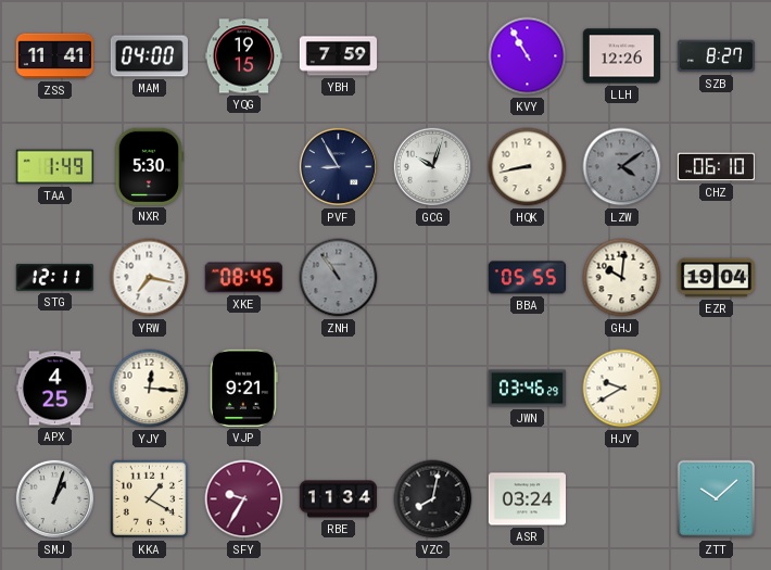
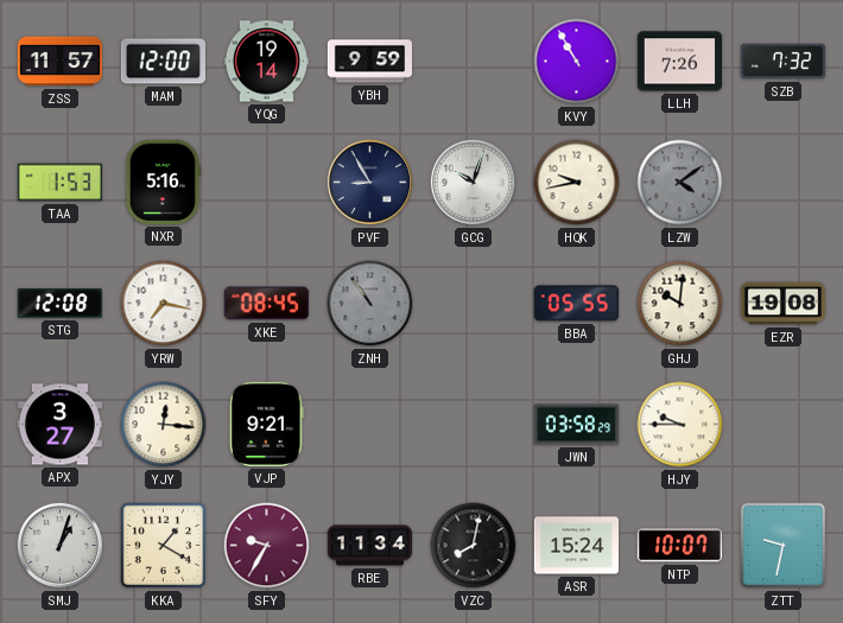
ZSS: 11:41 -> 11:57
MAM: 04:00 -> 12:00
YQG: 19:15 -> 19:14
YBH: 7:59 -> 9:59
LLH: 12:26 -> 7:26
SZB: 8:27 -> 7:32
TAA: 1:49 -> 1:53
NXR: 5:30 -> 5:16
HQK: 8:43 -> 9:43
CHZ: 06:10 -> none
STG: 12:11 -> 12:08
EZR: 19:04 -> 19:08
APX: 4:25 -> 3:27
JWN: 03:46 -> 03:58
HJY: 9:40 -> 9:45
ASR: 03:24 -> 15:24
NTP: none -> 10:07
ZTT: 10:08 -> 9:32
